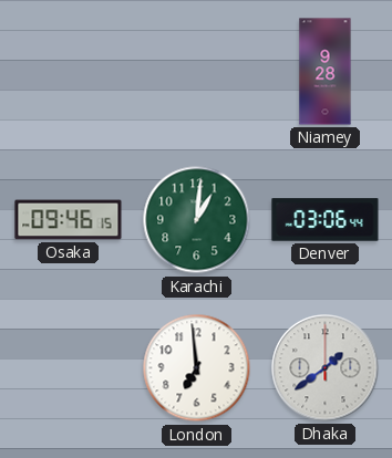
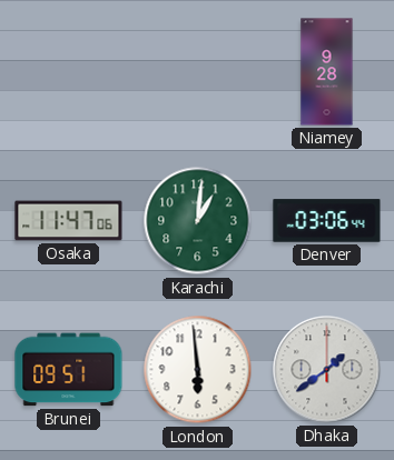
Osaka: 09:46 -> 11:47
Brunei: none -> 09:51
London: 6:59 -> 5:59
